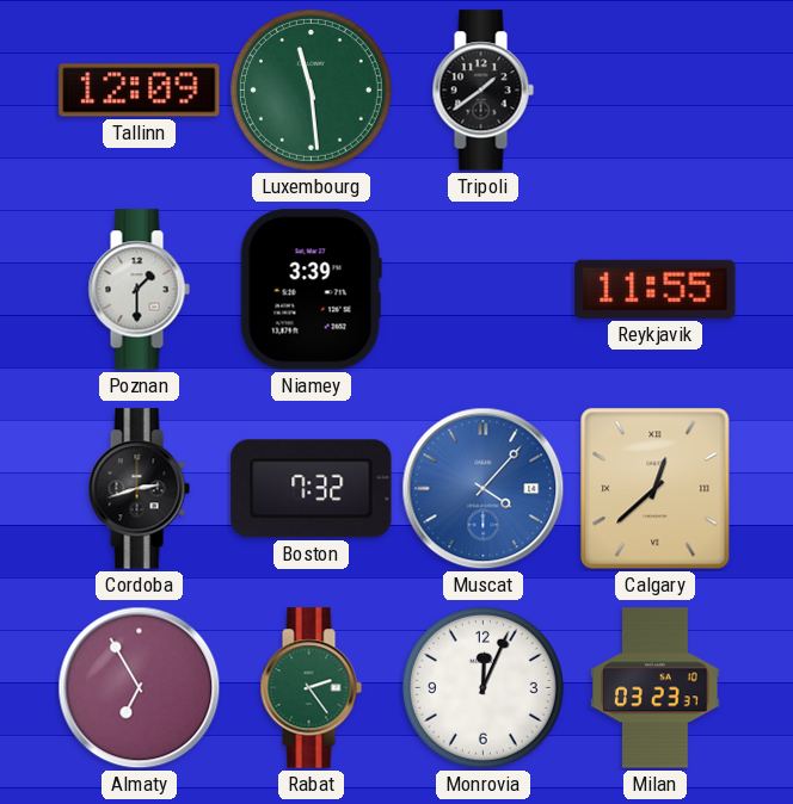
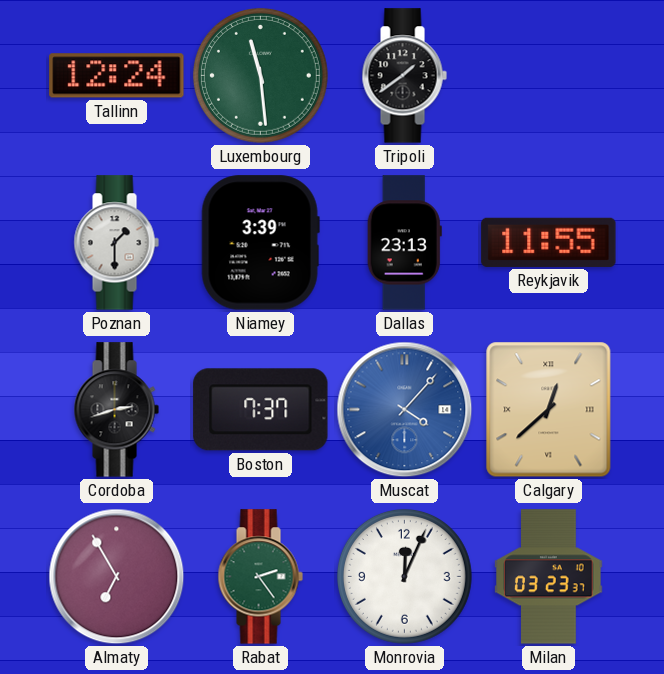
Tallinn: 12:09 -> 12:24
Dallas: none -> 23:13
Boston: 7:32 -> 7:37
